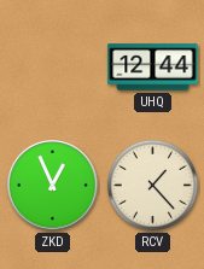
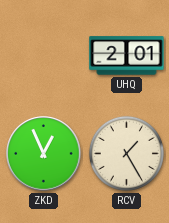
UHQ: 12:44 -> 2:01
RCV: 1:23 -> 1:25
